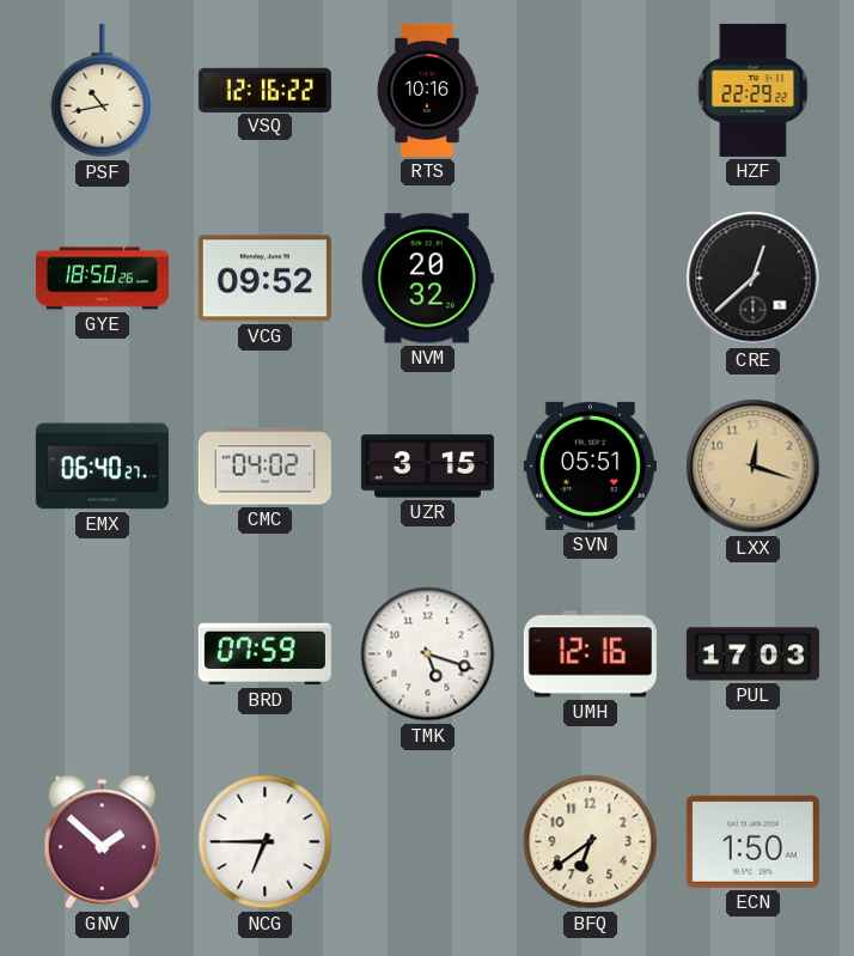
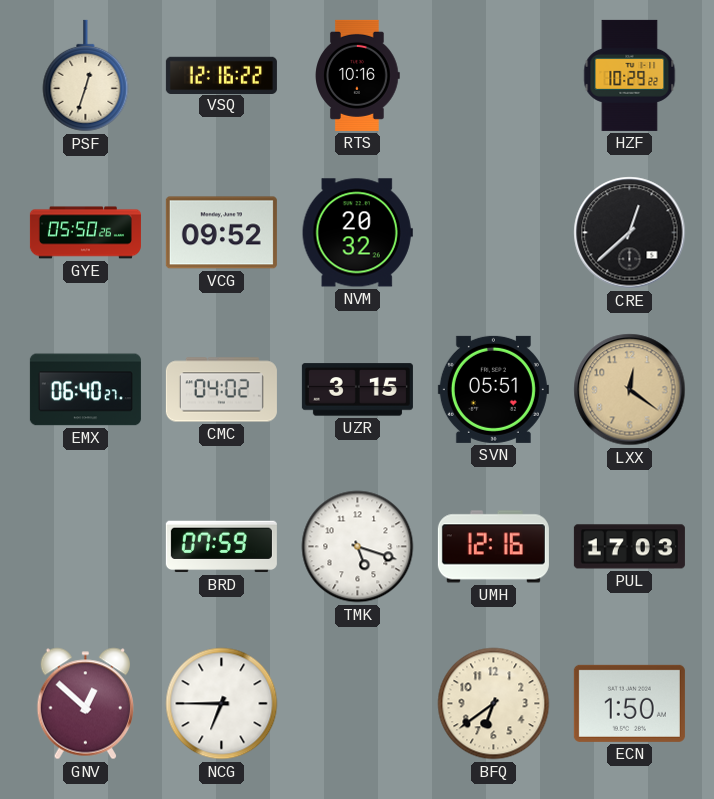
PSF: 10:43 -> 12:33
HZF: 22:29 -> 10:29
GYE: 18:50 -> 05:50
LXX: 12:18 -> 12:21
GNV: 1:52 -> 12:52
